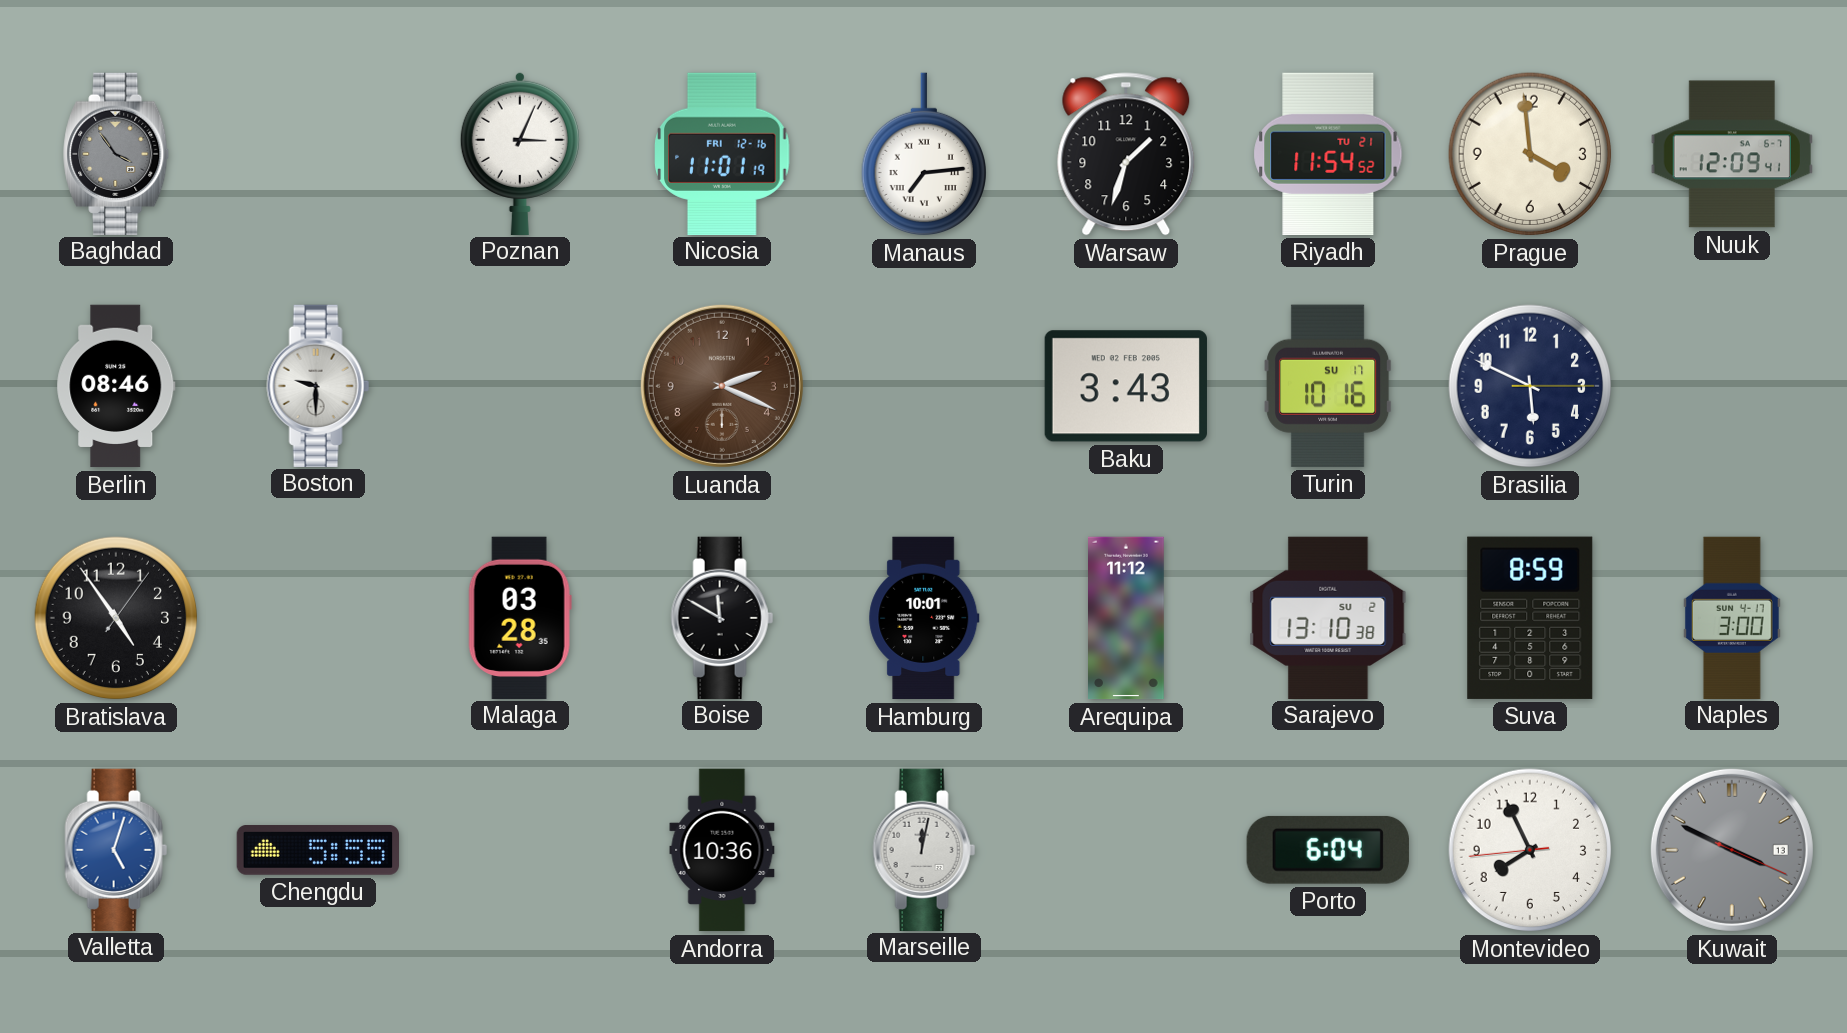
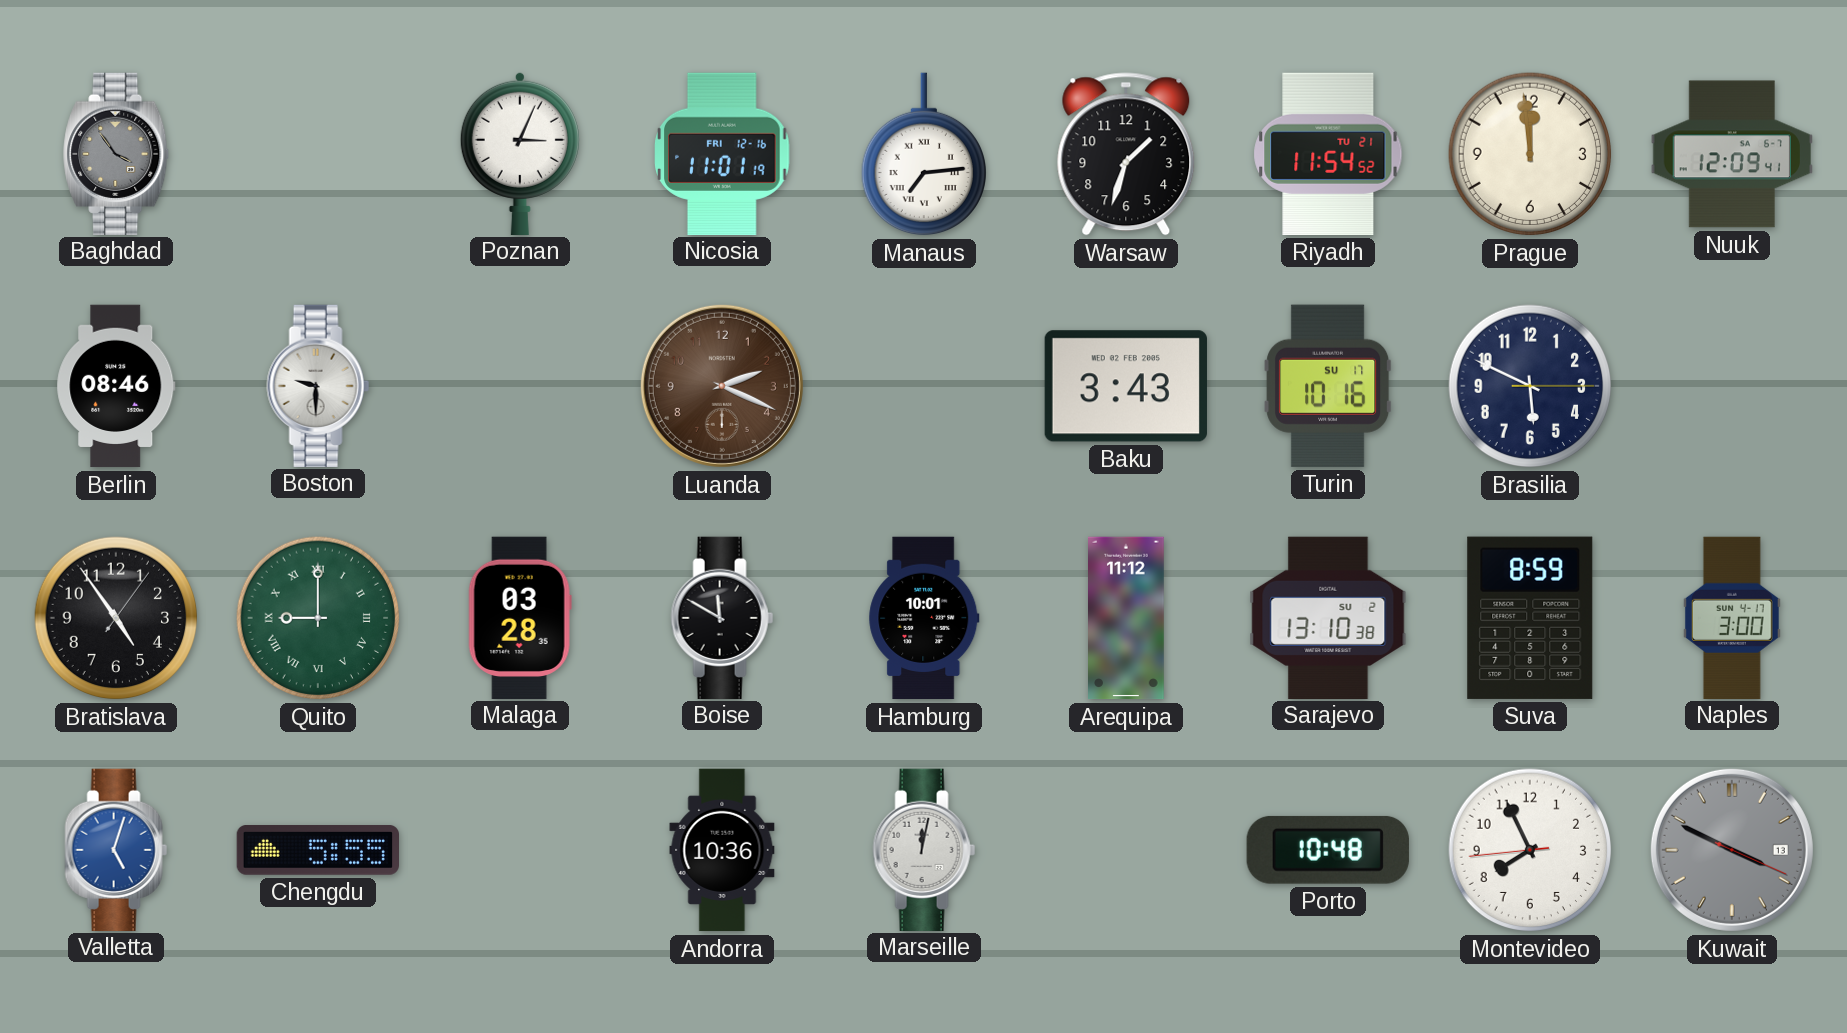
Prague: 3:59 -> 11:59
Quito: none -> 9:00
Porto: 6:04 -> 10:48
